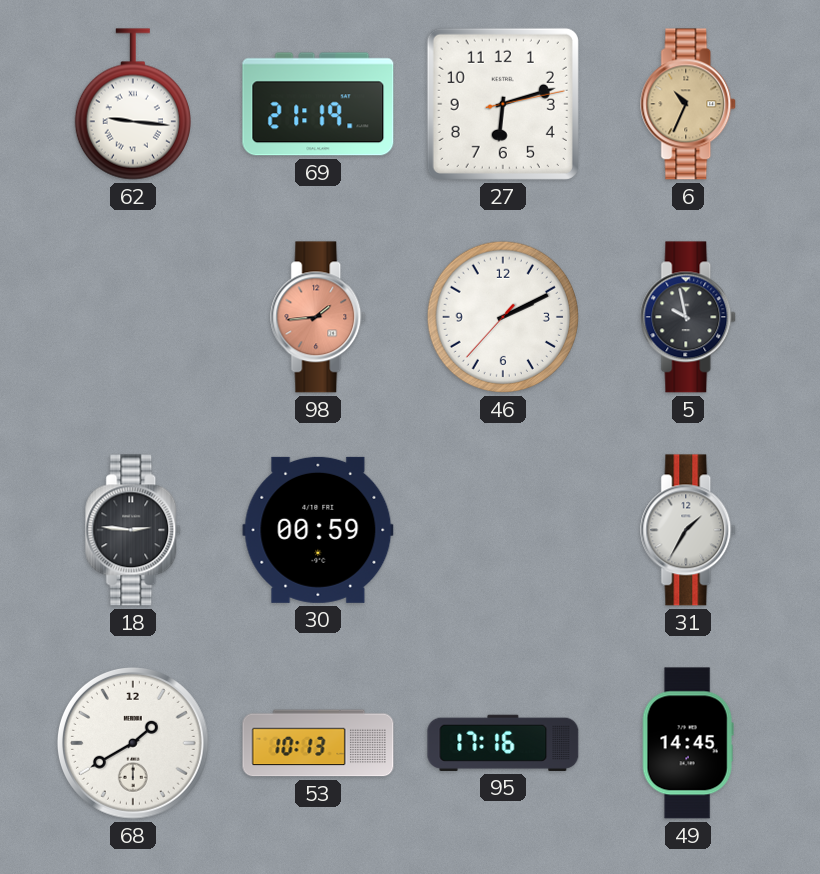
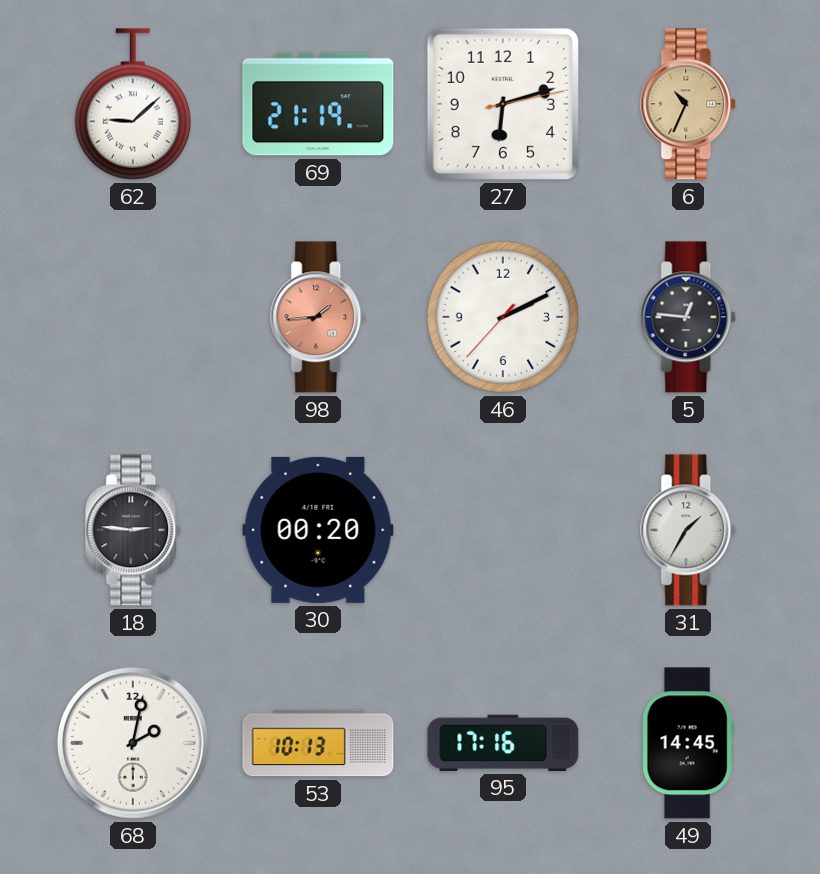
62: 9:16 -> 9:08
5: 9:58 -> 12:46
30: 00:59 -> 00:20
68: 1:40 -> 2:02
